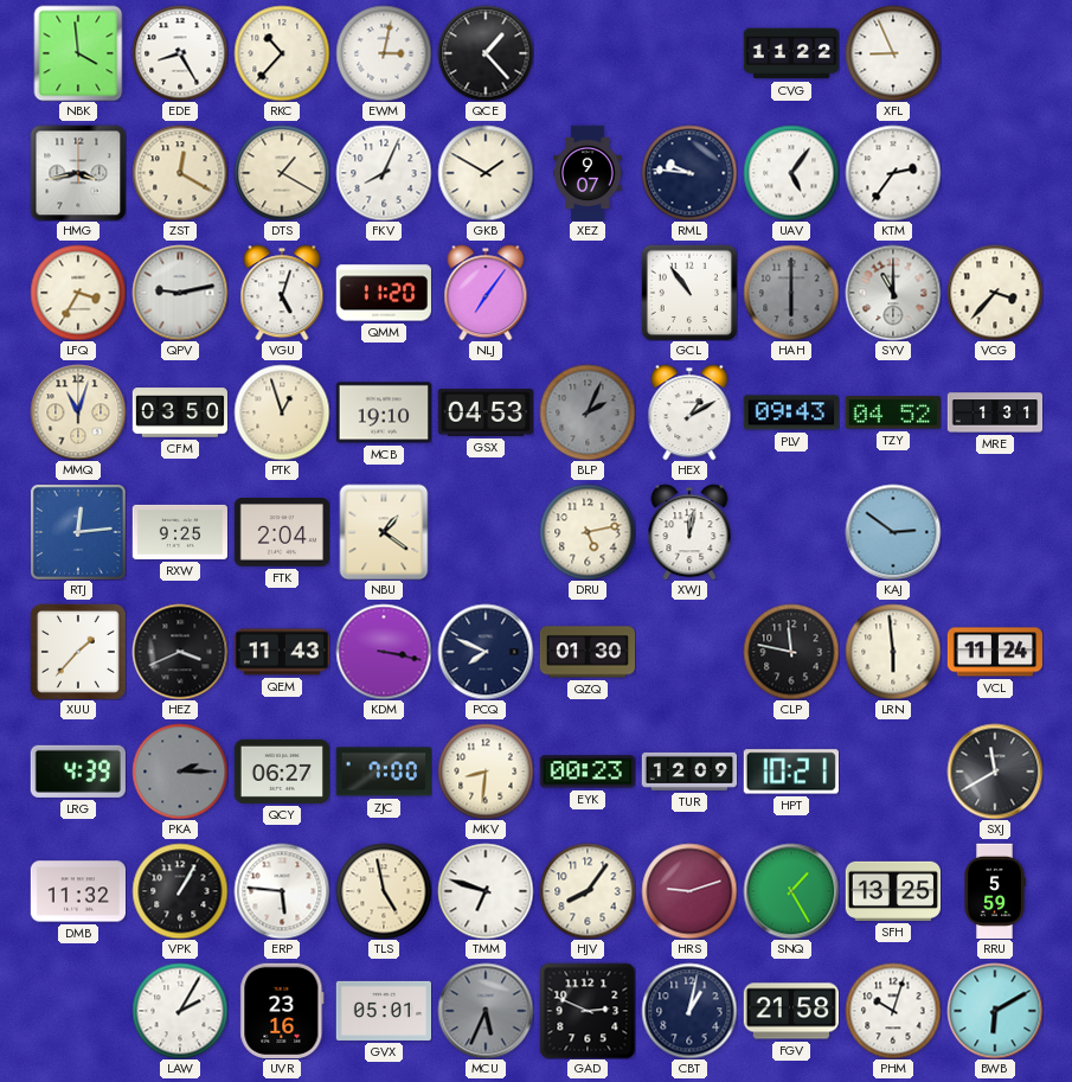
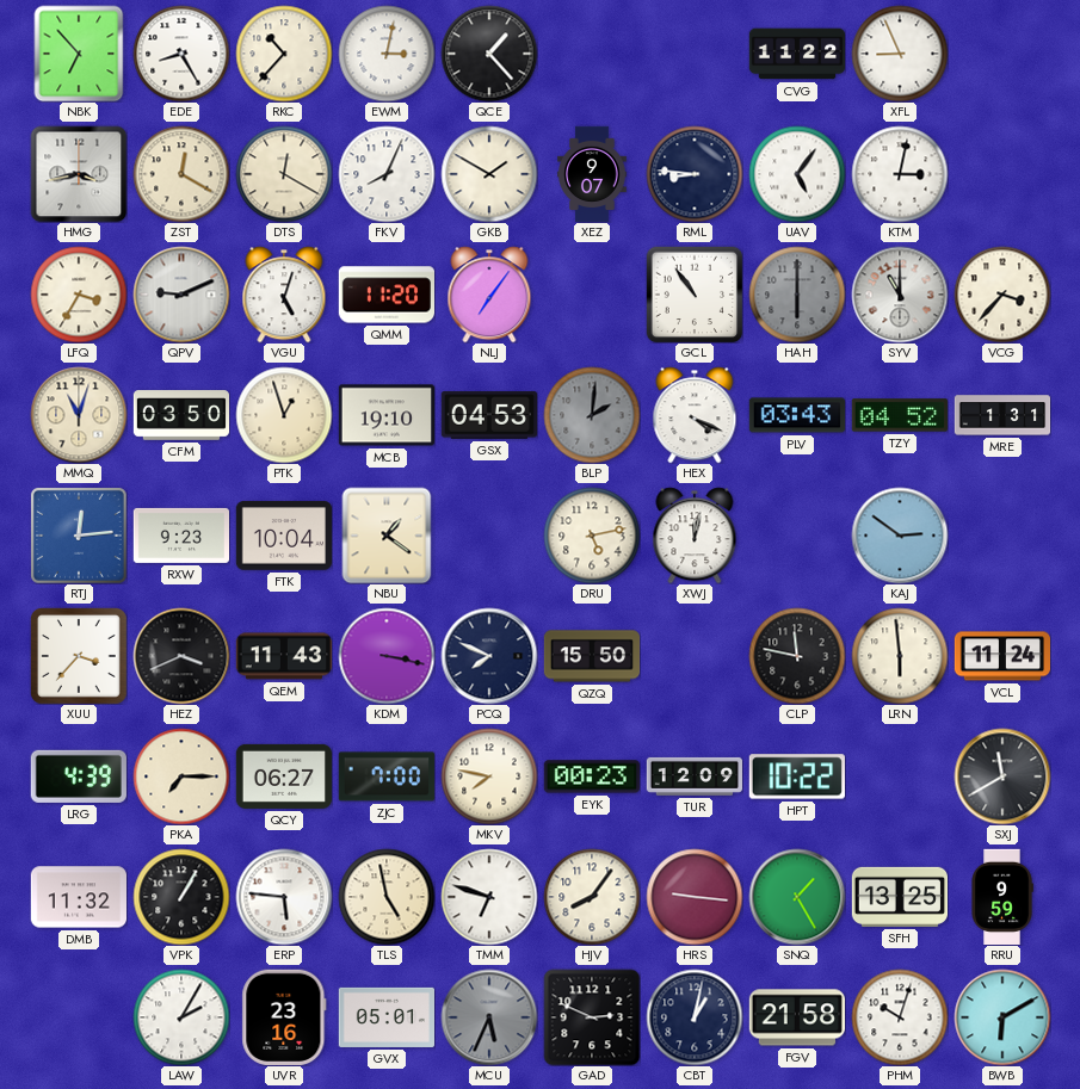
NBK: 3:59 -> 6:53
DTS: 1:20 -> 12:20
RML: 9:46 -> 8:46
KTM: 2:36 -> 3:02
QPV: 9:13 -> 9:11
BLP: 2:04 -> 2:01
HEX: 1:10 -> 4:19
PLV: 09:43 -> 03:43
RXW: 9:25 -> 9:23
FTK: 2:04 -> 10:04
XUU: 1:37 -> 3:37
QZQ: 01:30 -> 15:50
PKA: 2:15 -> 7:15
PKA dial: grey -> cream
MKV: 8:31 -> 7:47
HPT: 10:21 -> 10:22
HRS: 9:12 -> 9:16
RRU: 5:59 -> 9:59
